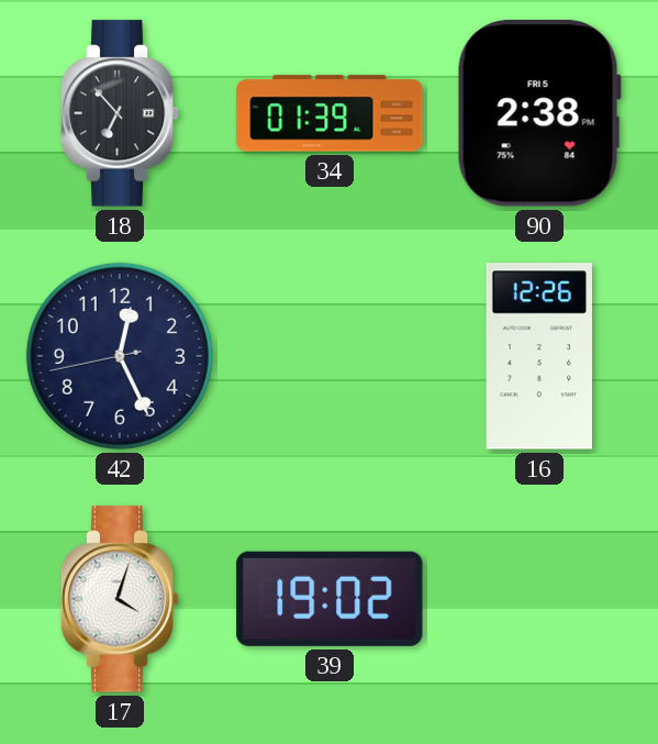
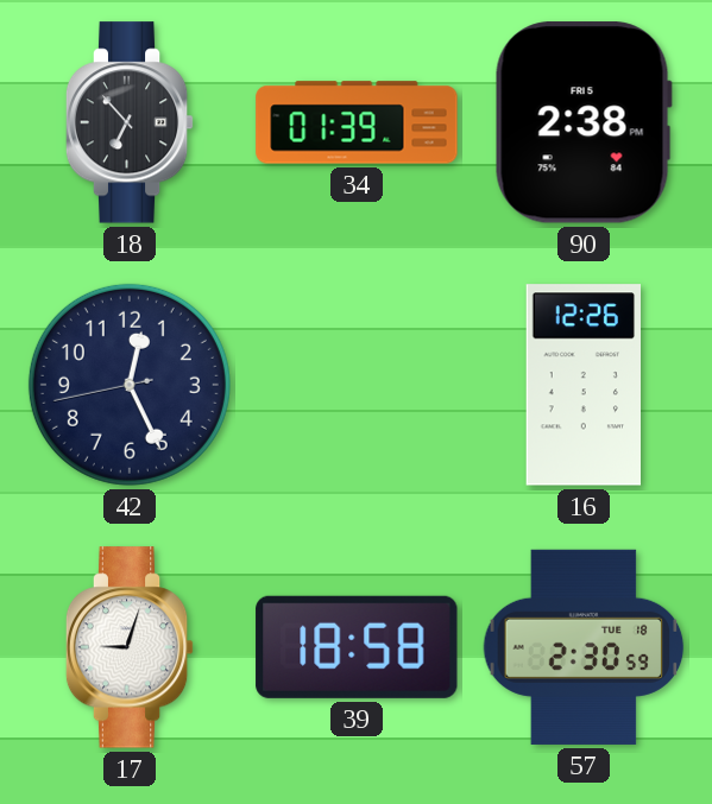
17: 4:03 -> 9:03
39: 19:02 -> 18:58
57: none -> 2:30
